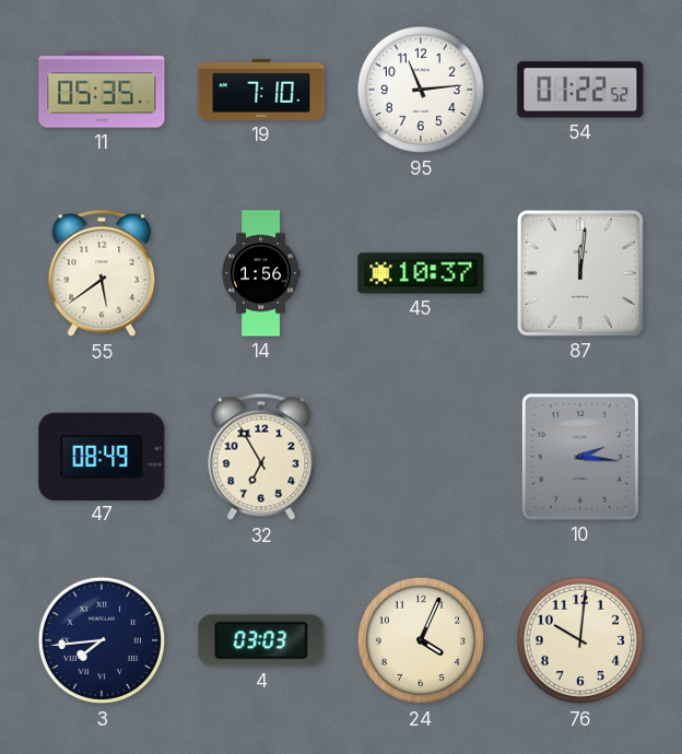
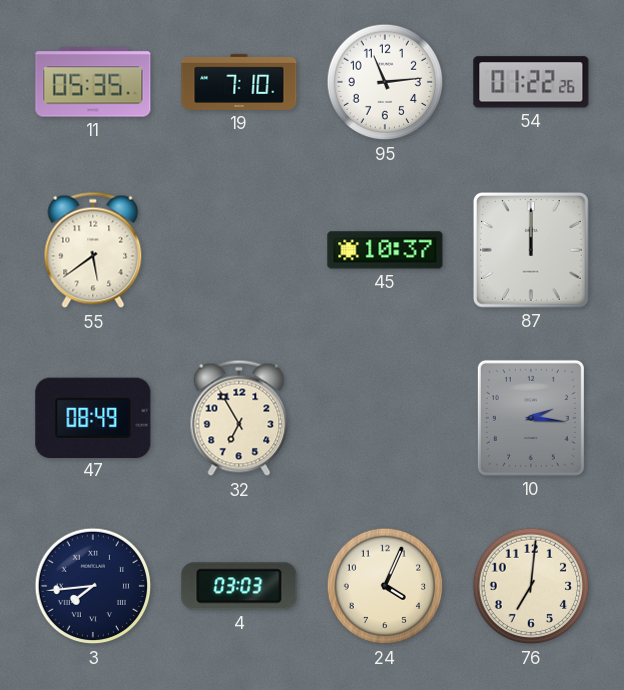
54: 01:22:52 -> 01:22:26
14: 1:56 -> none
87: 12:01 -> 12:00
76: 10:01 -> 7:01
